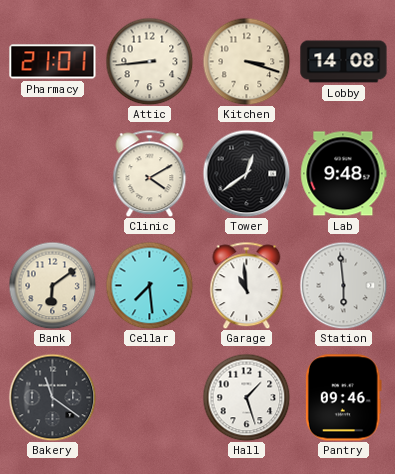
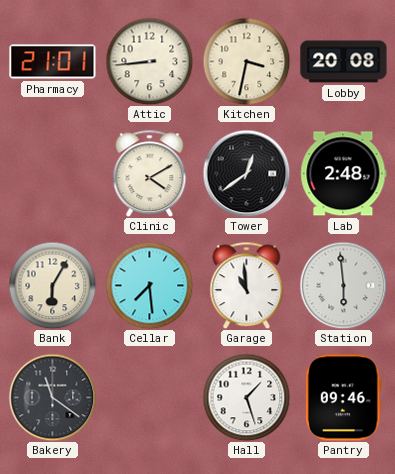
Kitchen: 3:18 -> 3:32
Lobby: 14:08 -> 20:08
Lab: 9:48 -> 2:48
Bank: 6:09 -> 6:05
